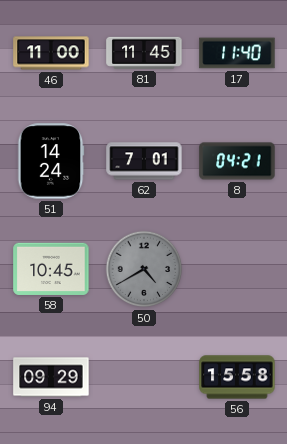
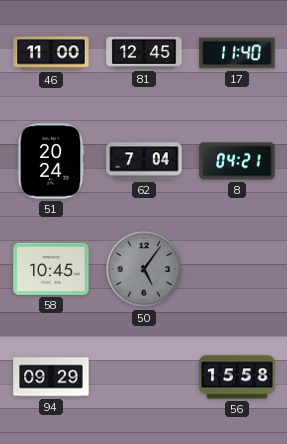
81: 11:45 -> 12:45
51: 14:24 -> 20:24
62: 7:01 -> 7:04
50: 4:40 -> 5:06
